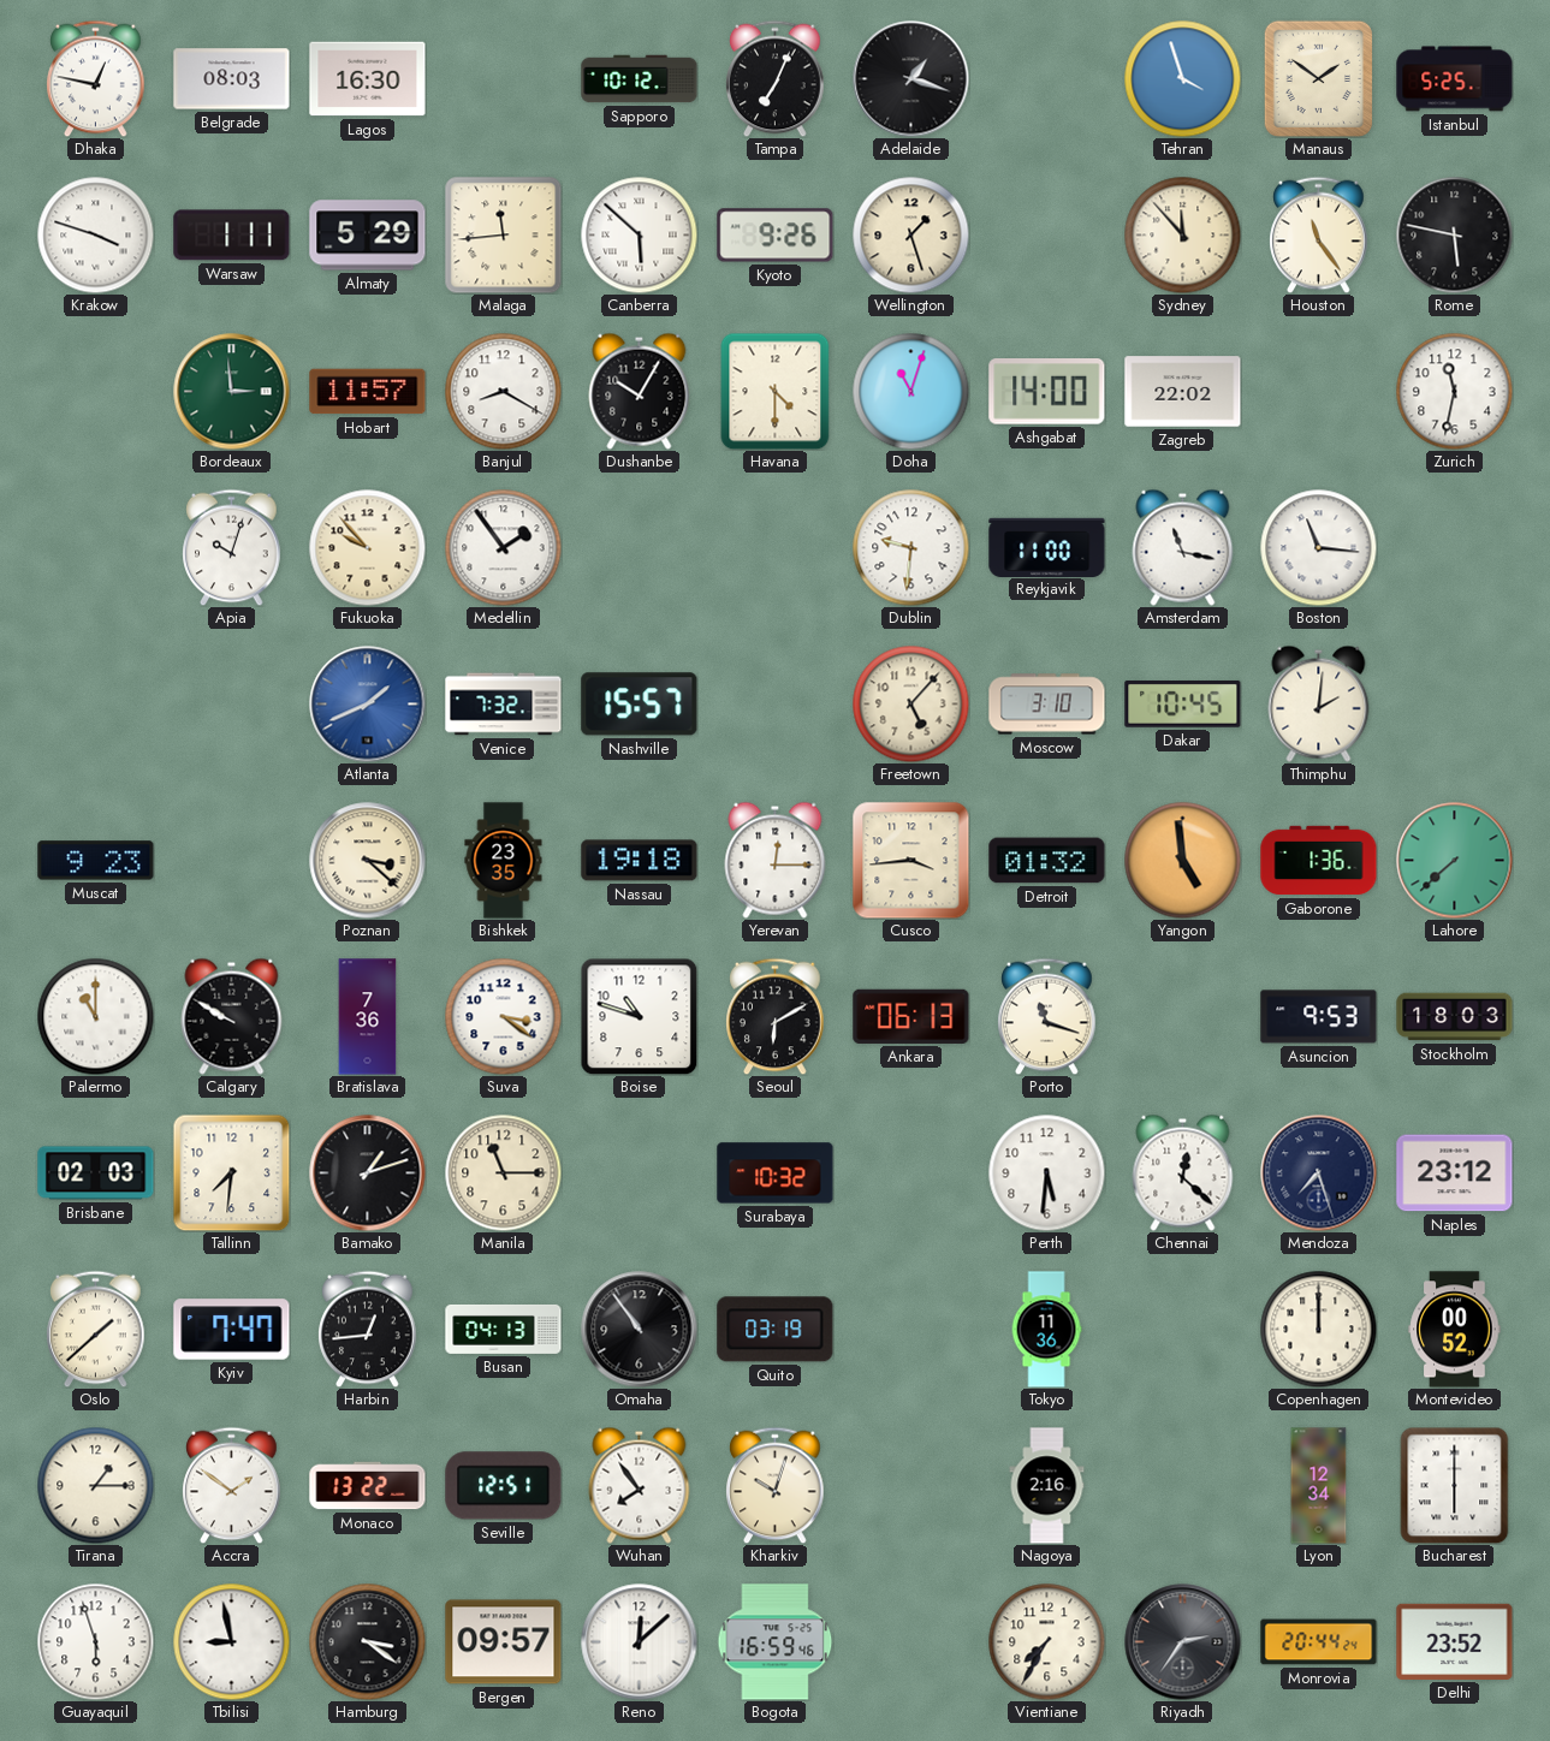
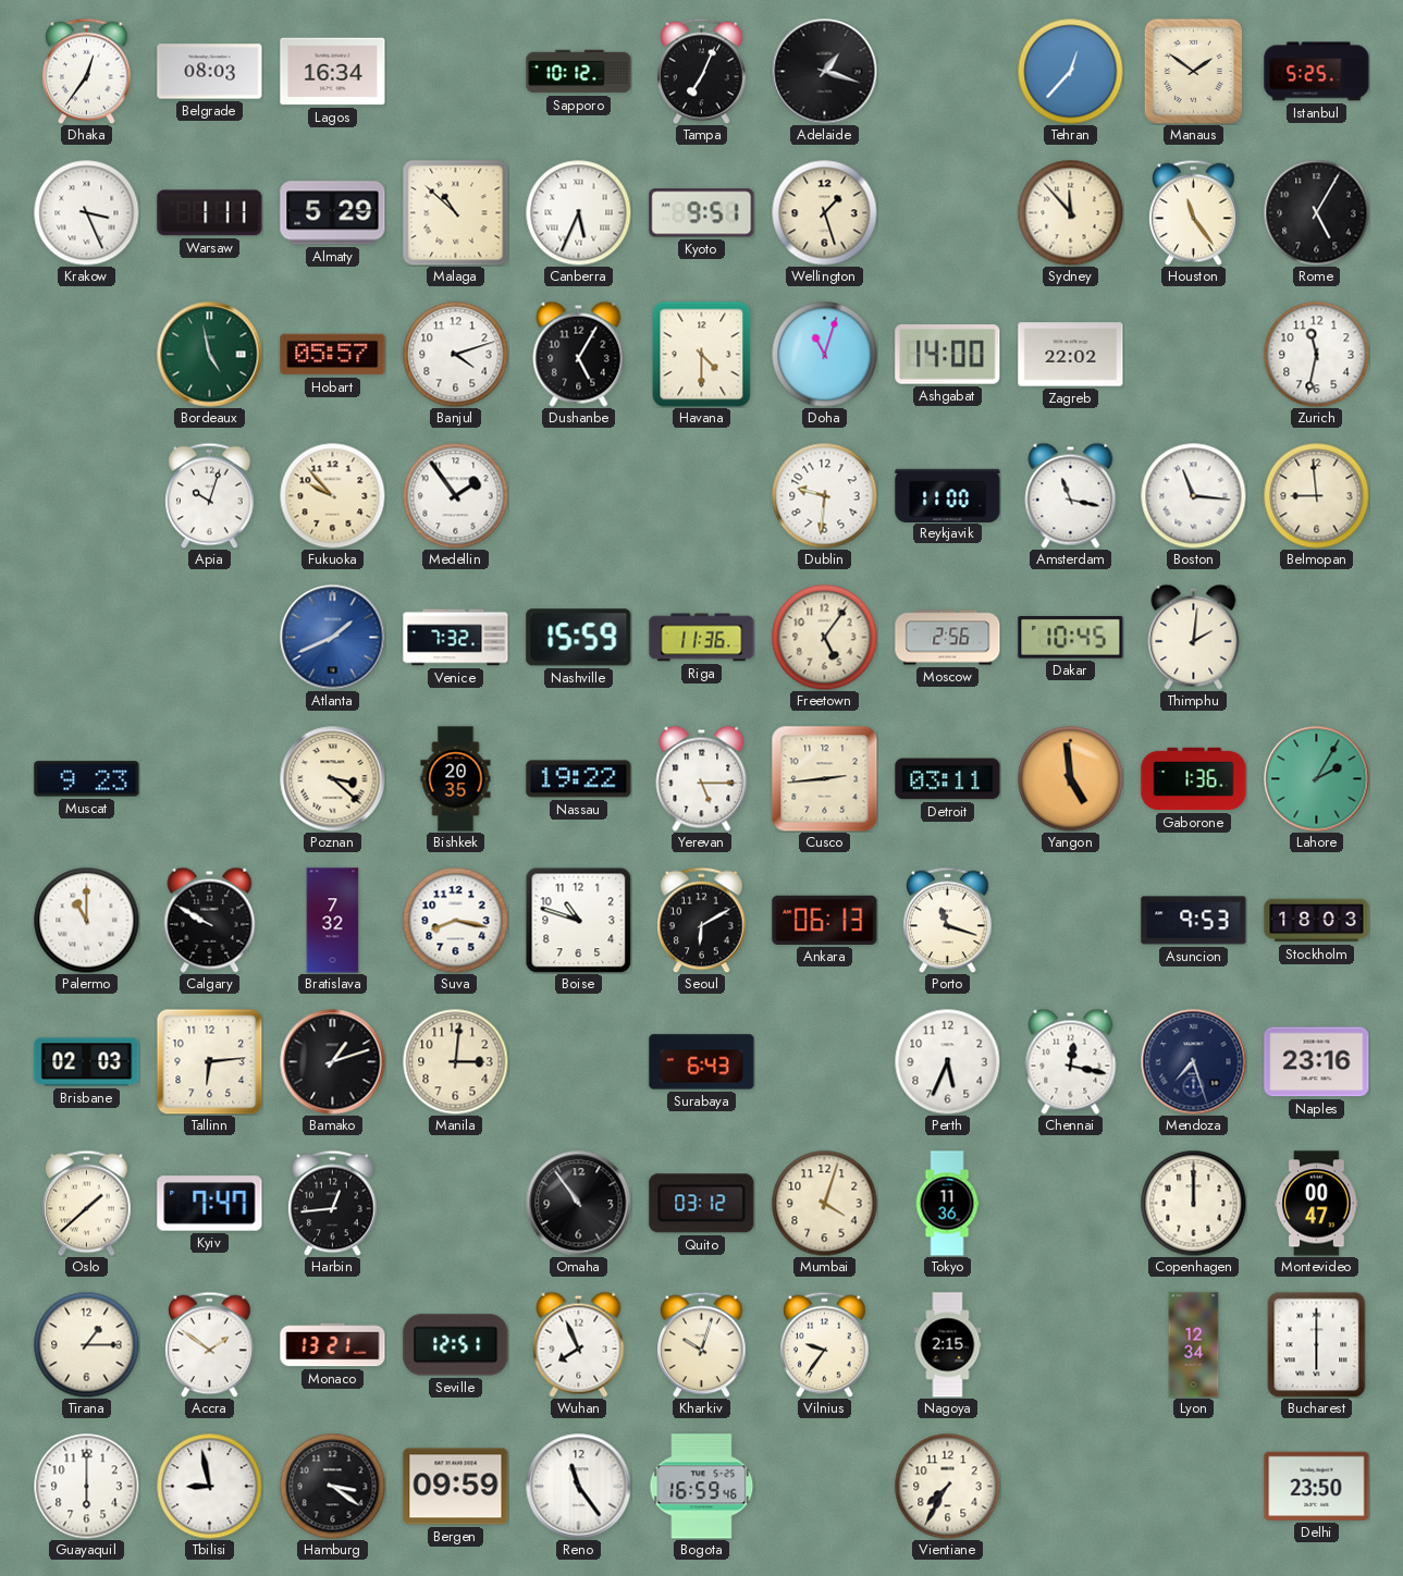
Dhaka: 12:47 -> 12:36
Lagos: 16:30 -> 16:34
Tehran: 3:57 -> 12:37
Krakow: 3:48 -> 3:26
Malaga: 11:44 -> 10:52
Canberra: 5:52 -> 5:34
Kyoto: 9:26 -> 9:51
Rome: 5:47 -> 5:05
Bordeaux: 2:59 -> 4:58
Hobart: 11:57 -> 05:57
Banjul: 8:20 -> 4:12
Dushanbe: 10:05 -> 5:05
Belmopan: none -> 8:59
Nashville: 15:57 -> 15:59
Riga: none -> 11:36
Freetown: 5:07 -> 5:06
Moscow: 3:10 -> 2:56
Bishkek: 23:35 -> 20:35
Nassau: 19:18 -> 19:22
Yerevan: 12:15 -> 5:15
Cusco: 3:44 -> 2:44
Detroit: 01:32 -> 03:11
Lahore: 7:38 -> 2:05
Bratislava: 7:36 -> 7:32
Suva: 3:21 -> 8:17
Tallinn: 7:31 -> 6:14
Manila: 11:15 -> 3:01
Surabaya: 10:32 -> 6:43
Perth: 5:31 -> 5:34
Chennai: 12:22 -> 12:17
Naples: 23:12 -> 23:16
Busan: 04:13 -> none
Quito: 03:19 -> 03:12
Mumbai: none -> 4:03
Montevideo: 00:52 -> 00:47
Monaco: 13:22 -> 13:21
Wuhan: 7:54 -> 7:56
Vilnius: none -> 9:36
Nagoya: 2:16 -> 2:15
Guayaquil: 5:57 -> 6:00
Bergen: 09:57 -> 09:59
Reno: 12:08 -> 11:24
Riyadh: 2:36 -> none
Monrovia: 20:44 -> none
Delhi: 23:52 -> 23:50
